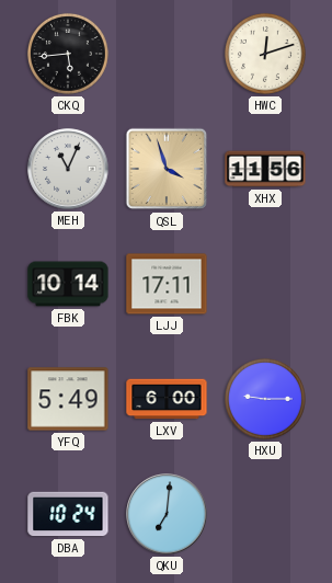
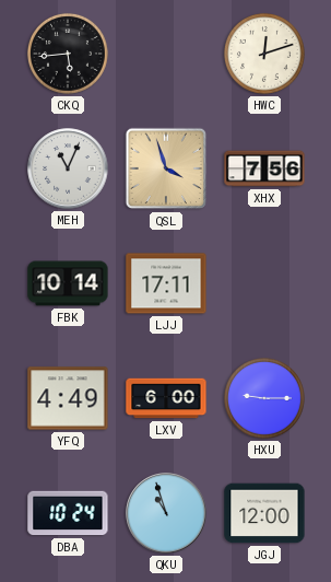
XHX: 11:56 -> 7:56
YFQ: 5:49 -> 4:49
QKU: 7:01 -> 10:57
JGJ: none -> 12:00
